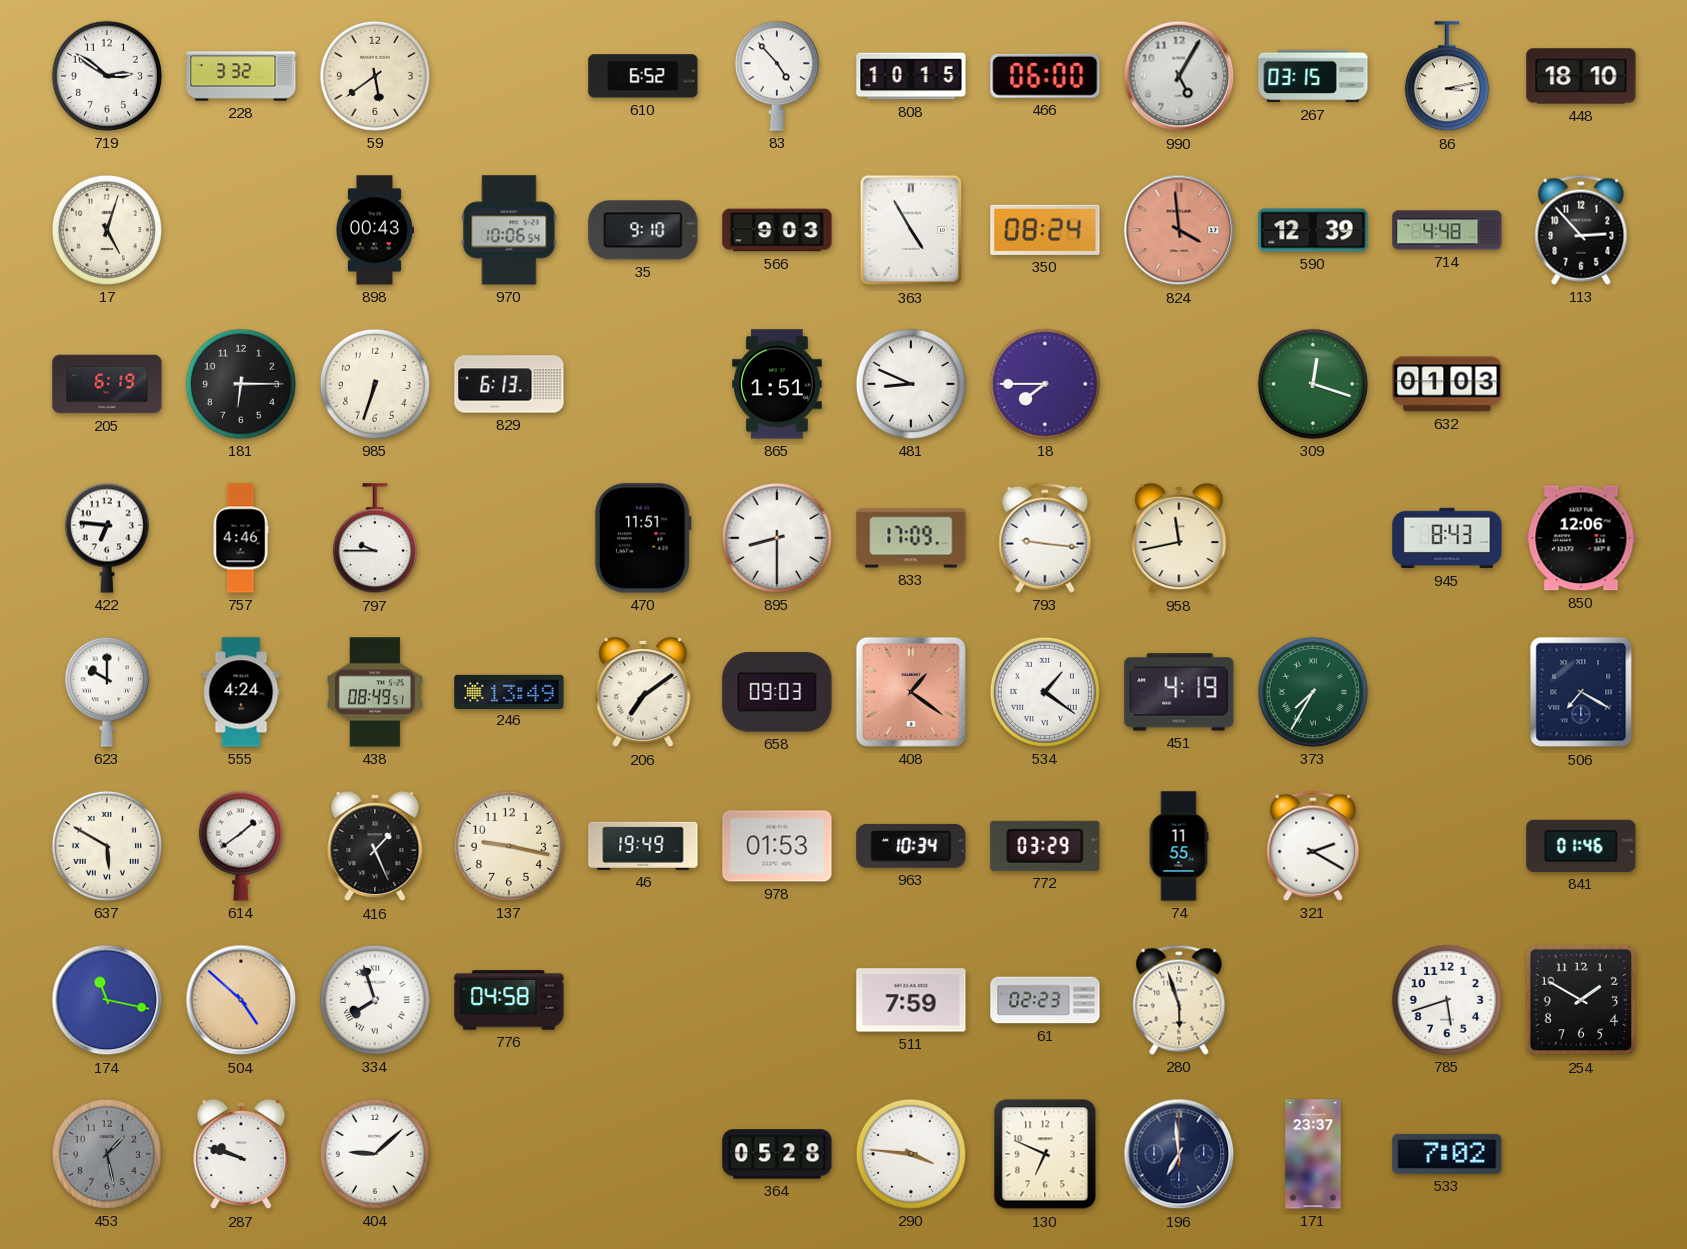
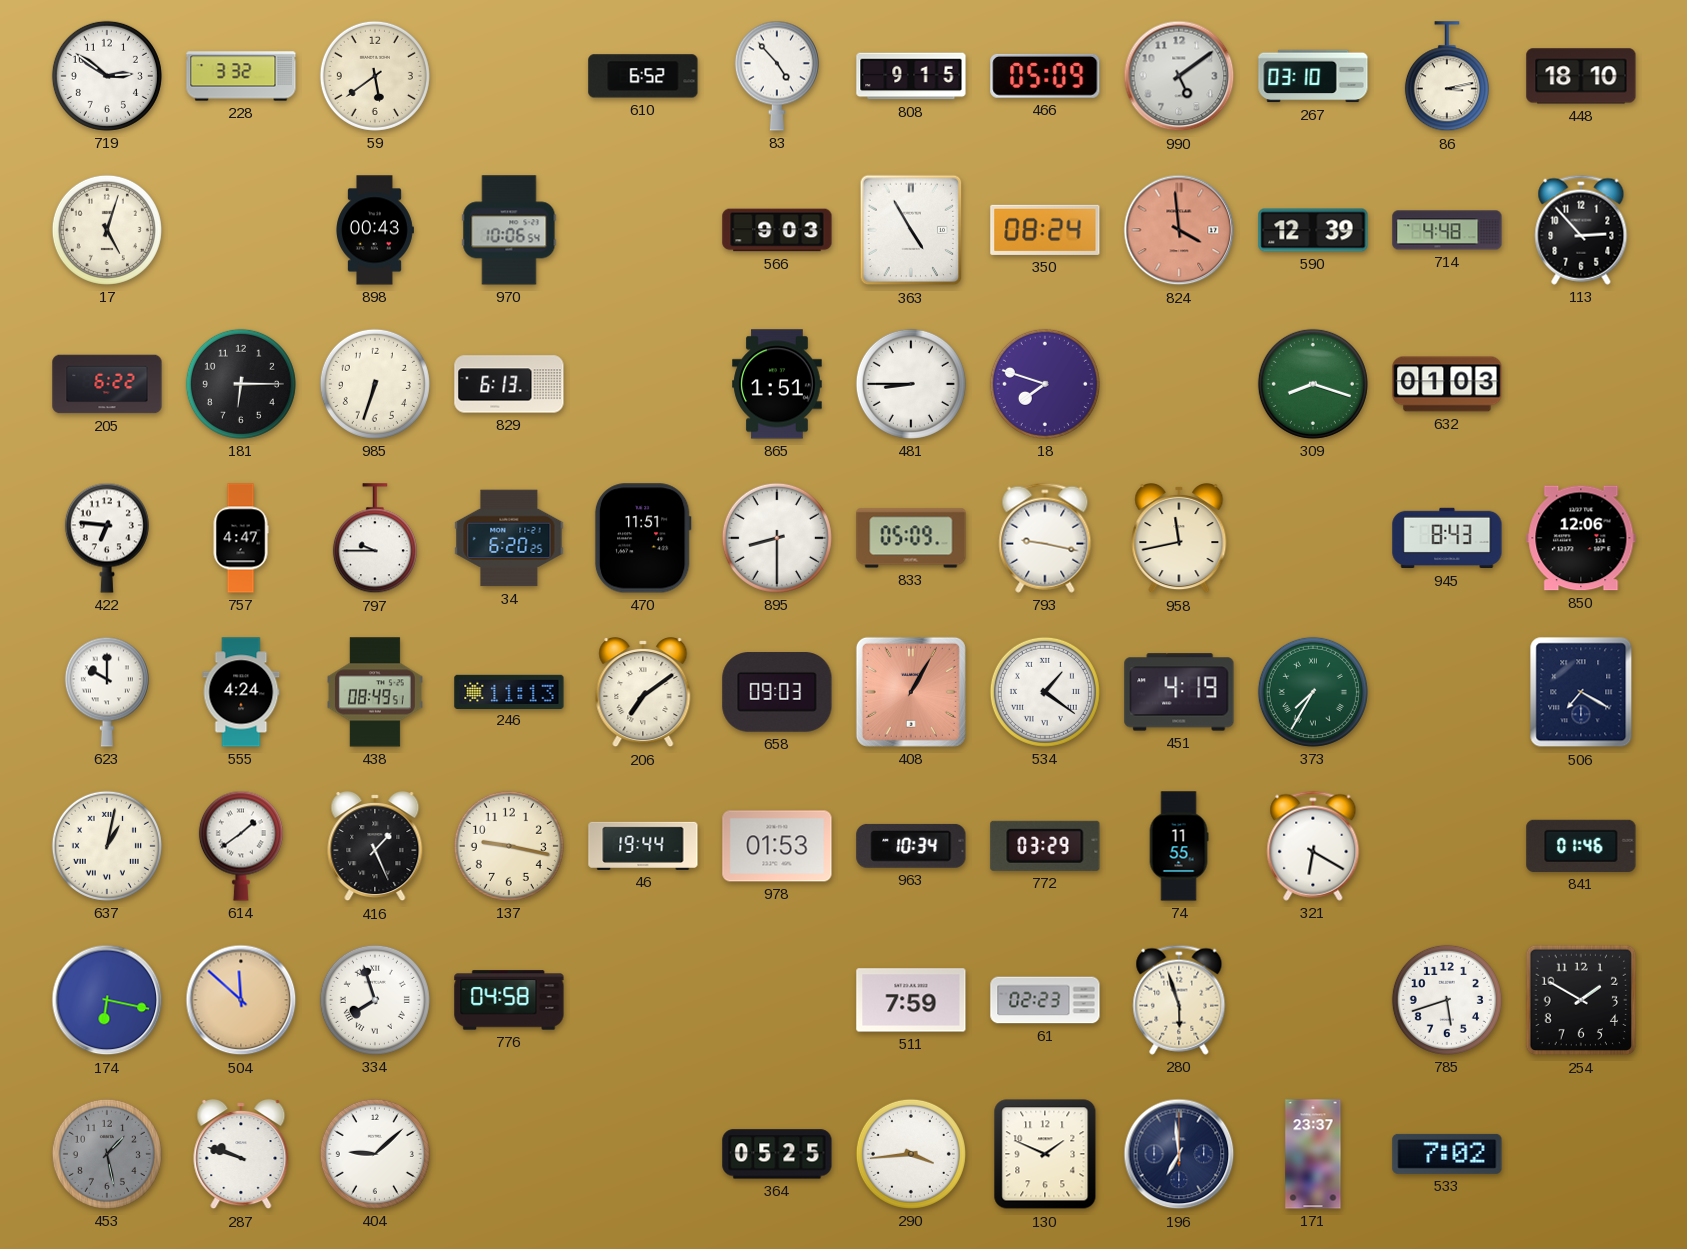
808: 10:15 -> 9:15
466: 06:00 -> 05:09
990: 5:05 -> 5:09
267: 03:15 -> 03:10
35: 9:10 -> none
205: 6:19 -> 6:22
481: 8:49 -> 8:45
18: 7:45 -> 7:48
309: 12:18 -> 8:18
757: 4:46 -> 4:47
34: none -> 6:20
833: 17:09 -> 05:09
793: 9:16 -> 9:17
246: 13:49 -> 11:13
408: 1:21 -> 1:05
637: 5:50 -> 1:02
46: 19:49 -> 19:44
321: 2:20 -> 6:20
174: 11:17 -> 6:17
504: 4:52 -> 11:52
364: 05:28 -> 05:25
290: 3:46 -> 3:44
130: 6:49 -> 1:49
